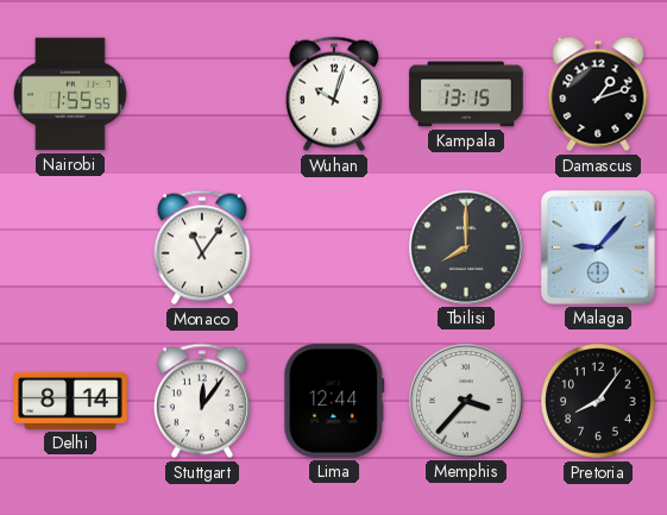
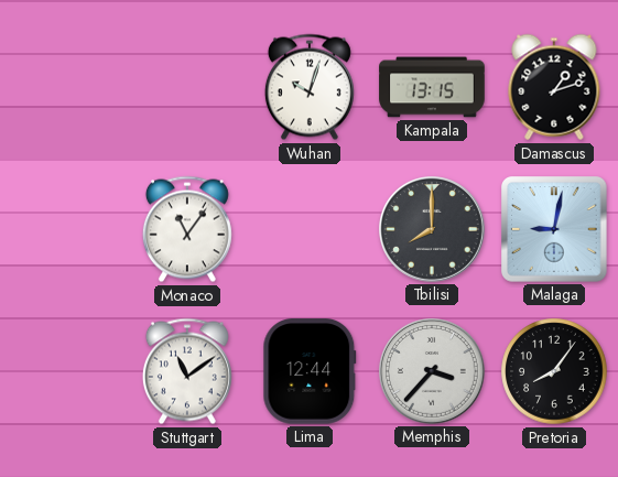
Nairobi: 1:55 -> none
Malaga: 9:07 -> 9:02
Delhi: 8:14 -> none
Stuttgart: 12:06 -> 11:09
